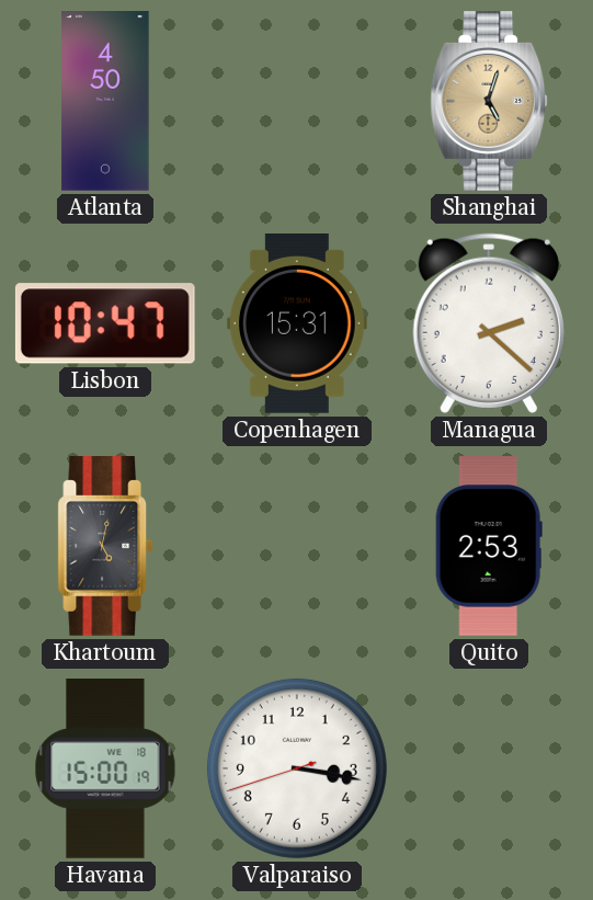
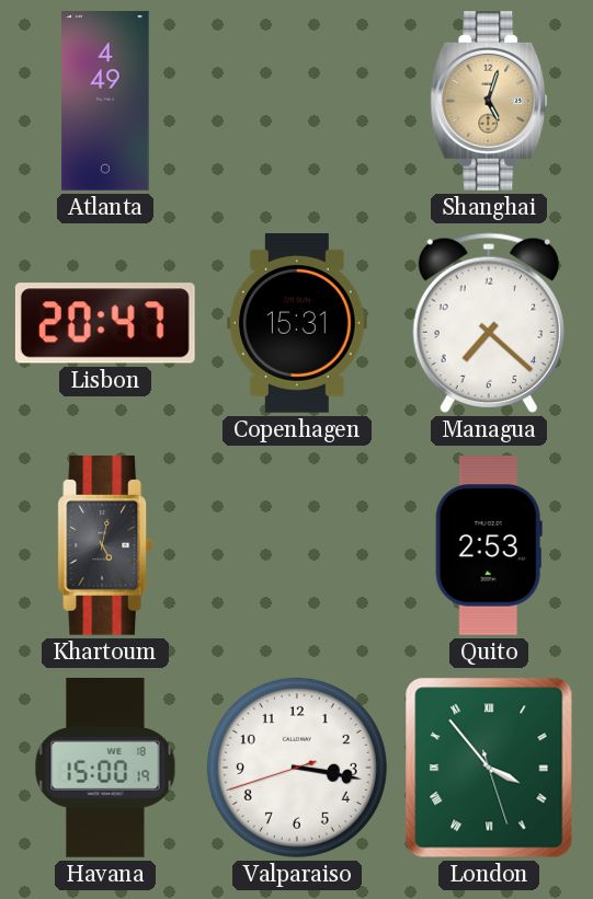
Atlanta: 4:50 -> 4:49
Lisbon: 10:47 -> 20:47
Managua: 2:22 -> 7:22
London: none -> 3:53
